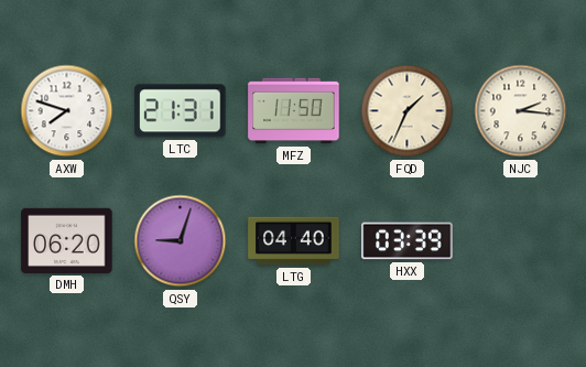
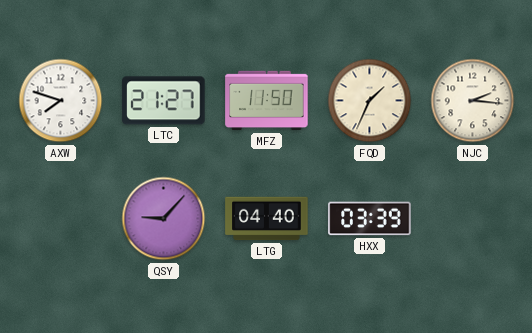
LTC: 21:31 -> 21:27
DMH: 06:20 -> none
QSY: 9:03 -> 9:07
